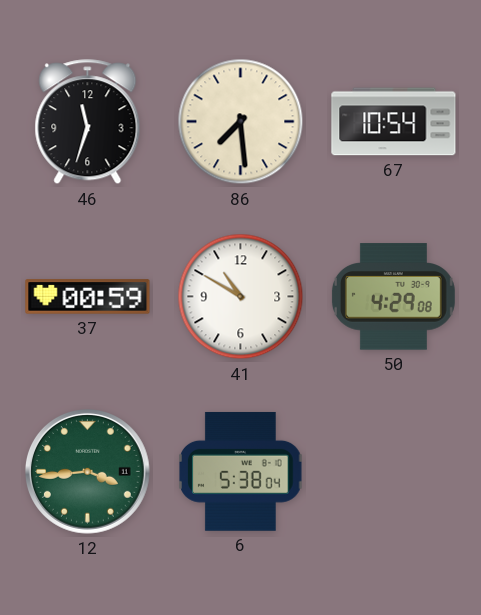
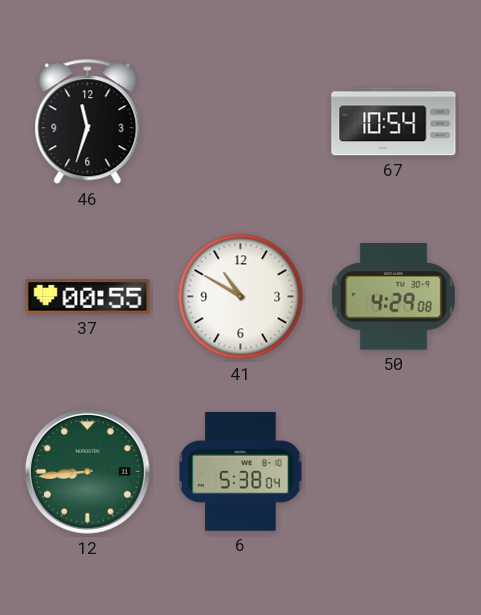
86: 7:29 -> none
37: 00:59 -> 00:55
12: 3:44 -> 8:44
